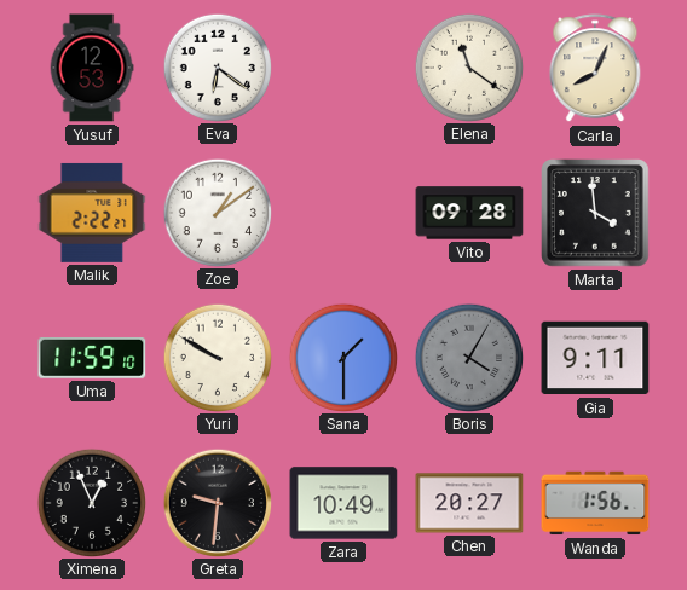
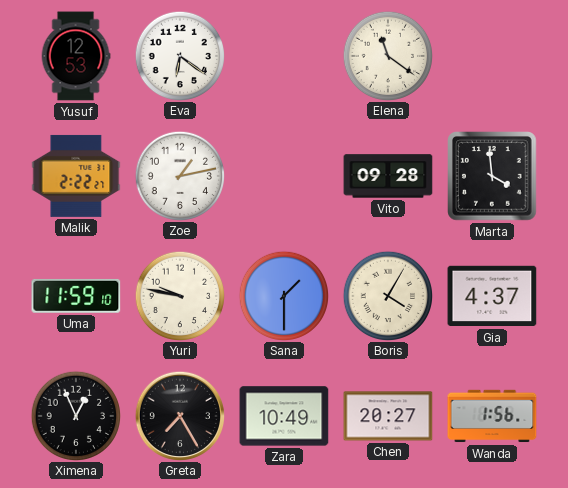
Carla: 8:04 -> none
Zoe: 1:09 -> 1:13
Yuri: 9:50 -> 9:47
Boris dial: grey -> cream
Gia: 9:11 -> 4:37
Greta: 9:31 -> 7:25
